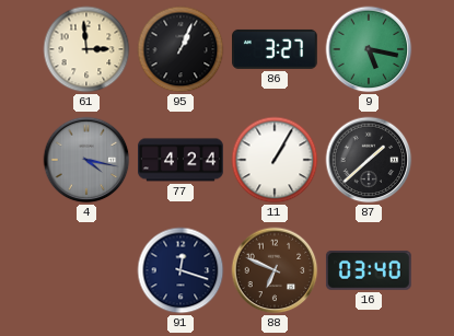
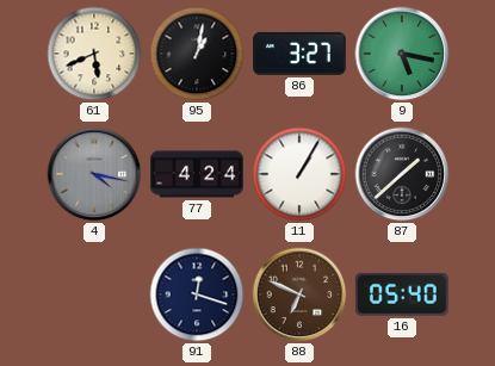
61: 2:59 -> 5:41
95: 1:04 -> 1:02
16: 03:40 -> 05:40
